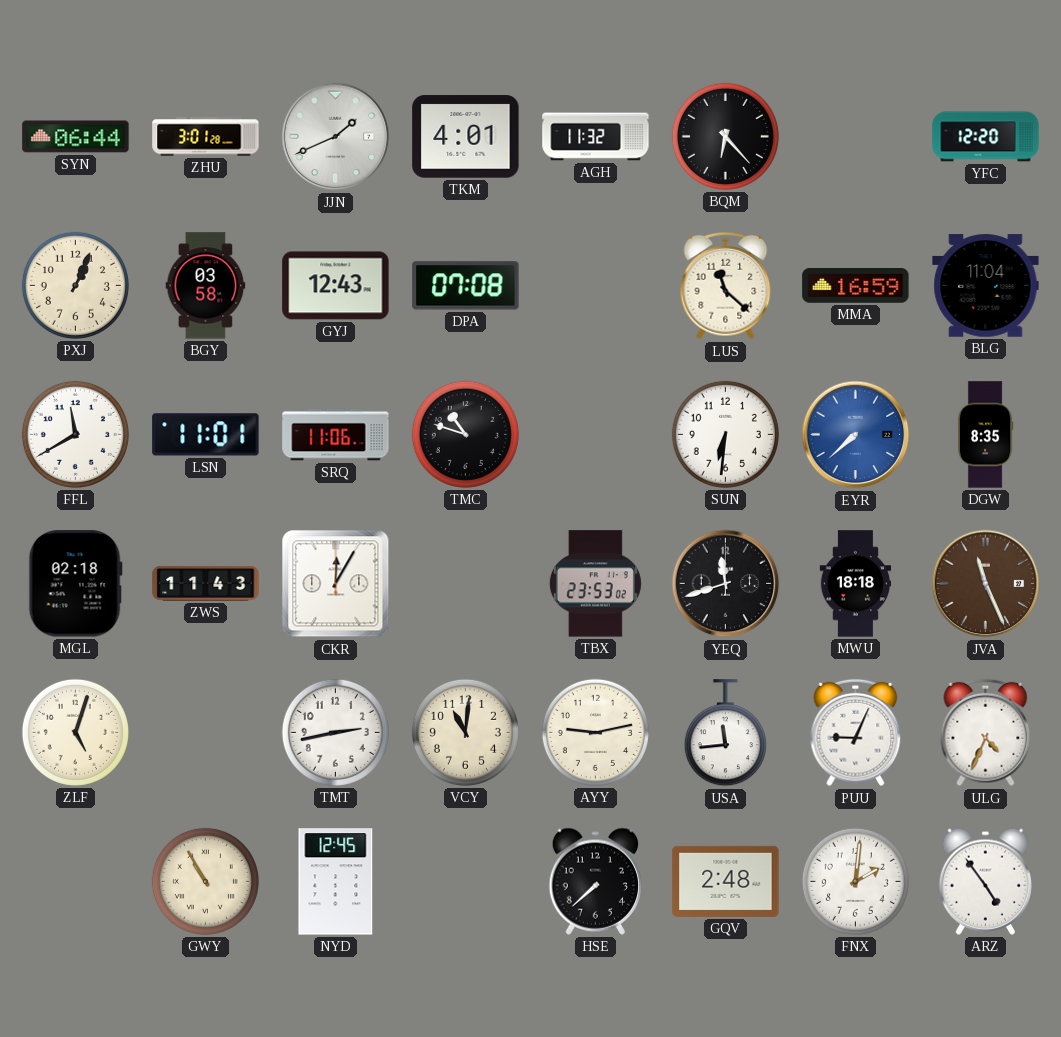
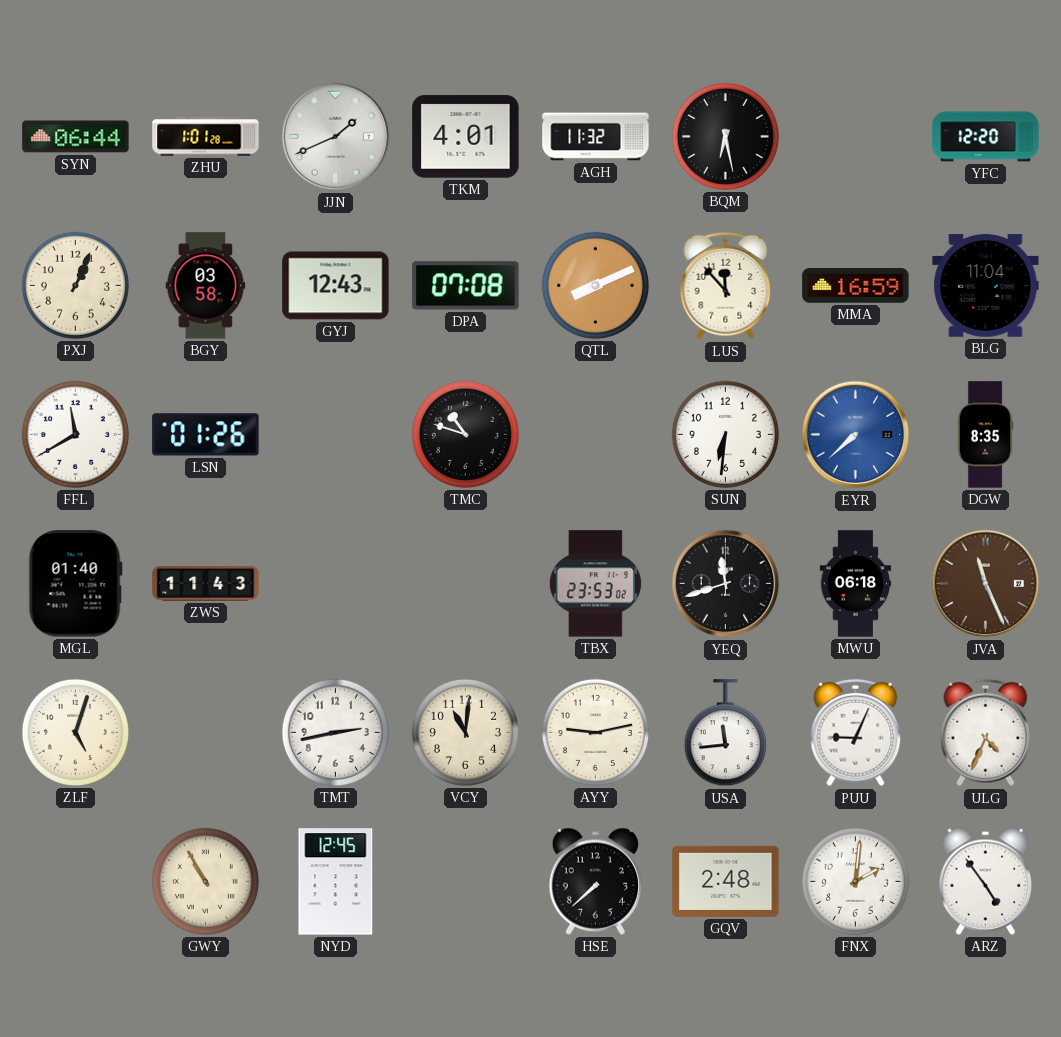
ZHU: 3:01 -> 1:01
BQM: 6:23 -> 6:28
QTL: none -> 8:11
LUS: 11:22 -> 11:53
LSN: 11:01 -> 01:26
SRQ: 11:06 -> none
MGL: 02:18 -> 01:40
CKR: 12:05 -> none
MWU: 18:18 -> 06:18
